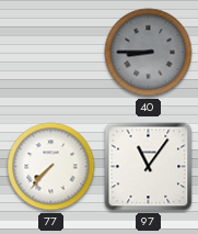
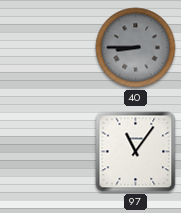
77: 7:37 -> none
